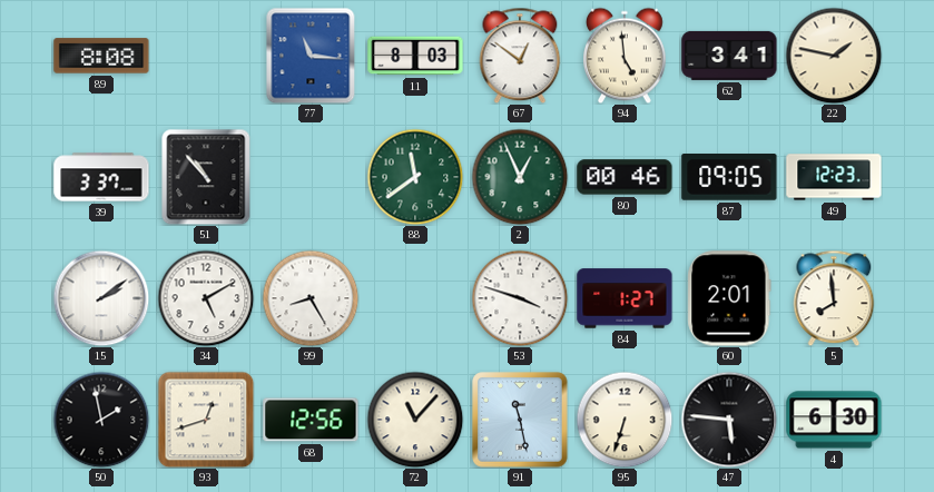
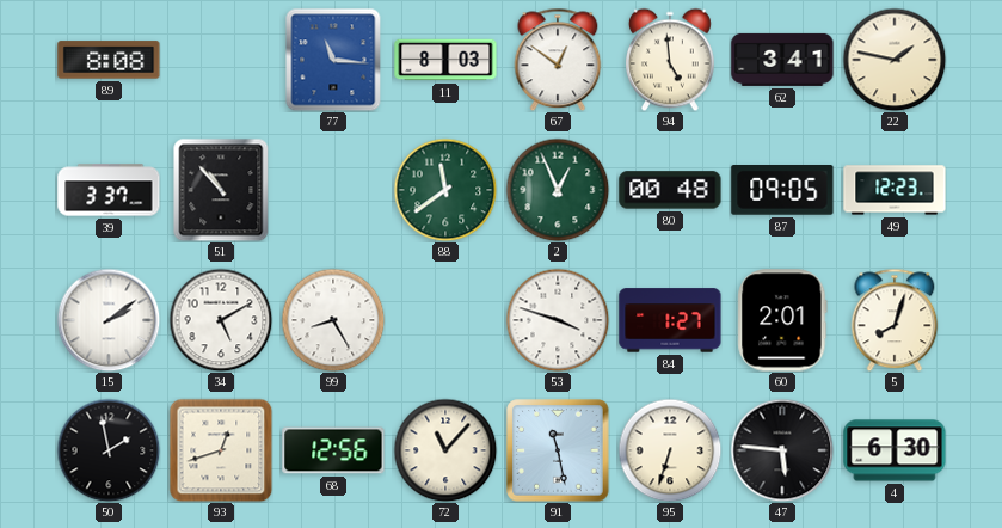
80: 00:46 -> 00:48
5: 7:59 -> 8:03
